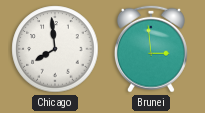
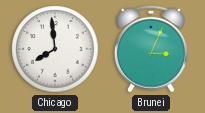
Brunei: 2:59 -> 3:04
